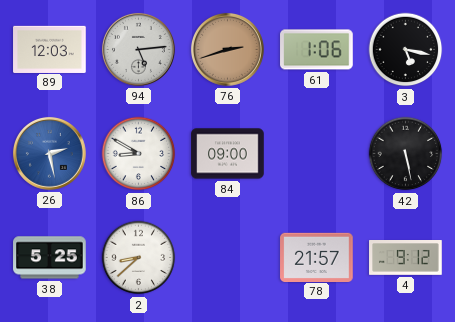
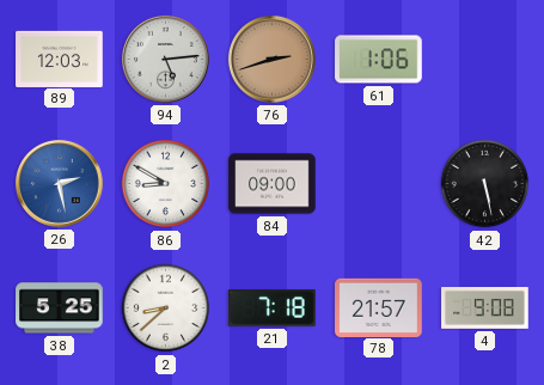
3: 5:17 -> none
21: none -> 7:18
4: 9:12 -> 9:08
